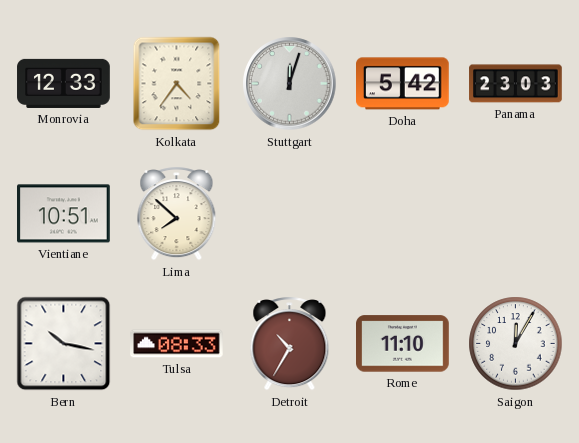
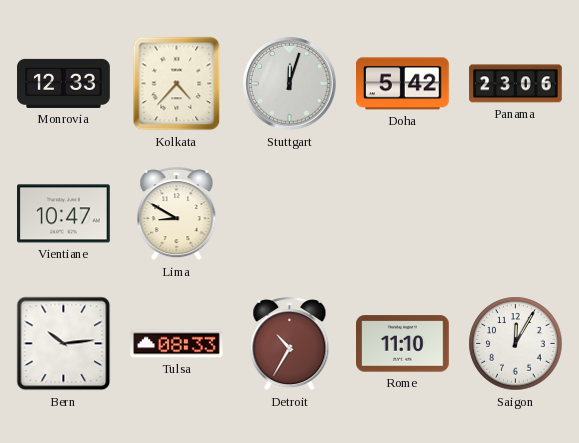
Kolkata: 4:36 -> 4:37
Panama: 23:03 -> 23:06
Vientiane: 10:51 -> 10:47
Lima: 7:52 -> 8:50
Bern: 10:17 -> 10:14
